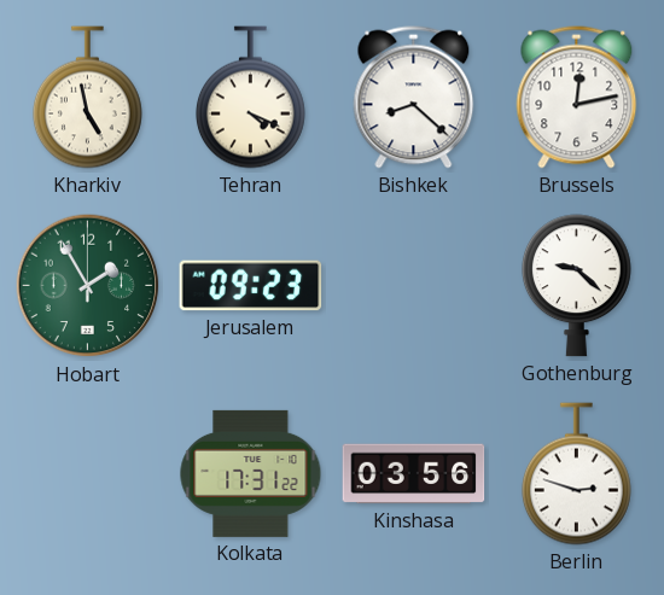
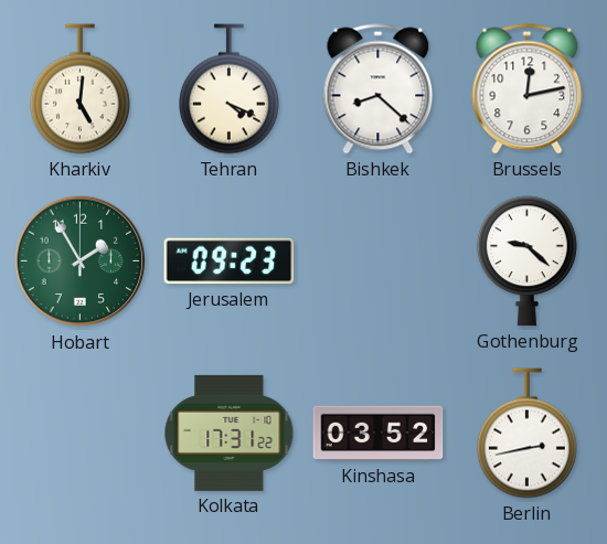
Kharkiv: 4:58 -> 5:01
Kinshasa: 03:56 -> 03:52
Berlin: 2:48 -> 2:43
